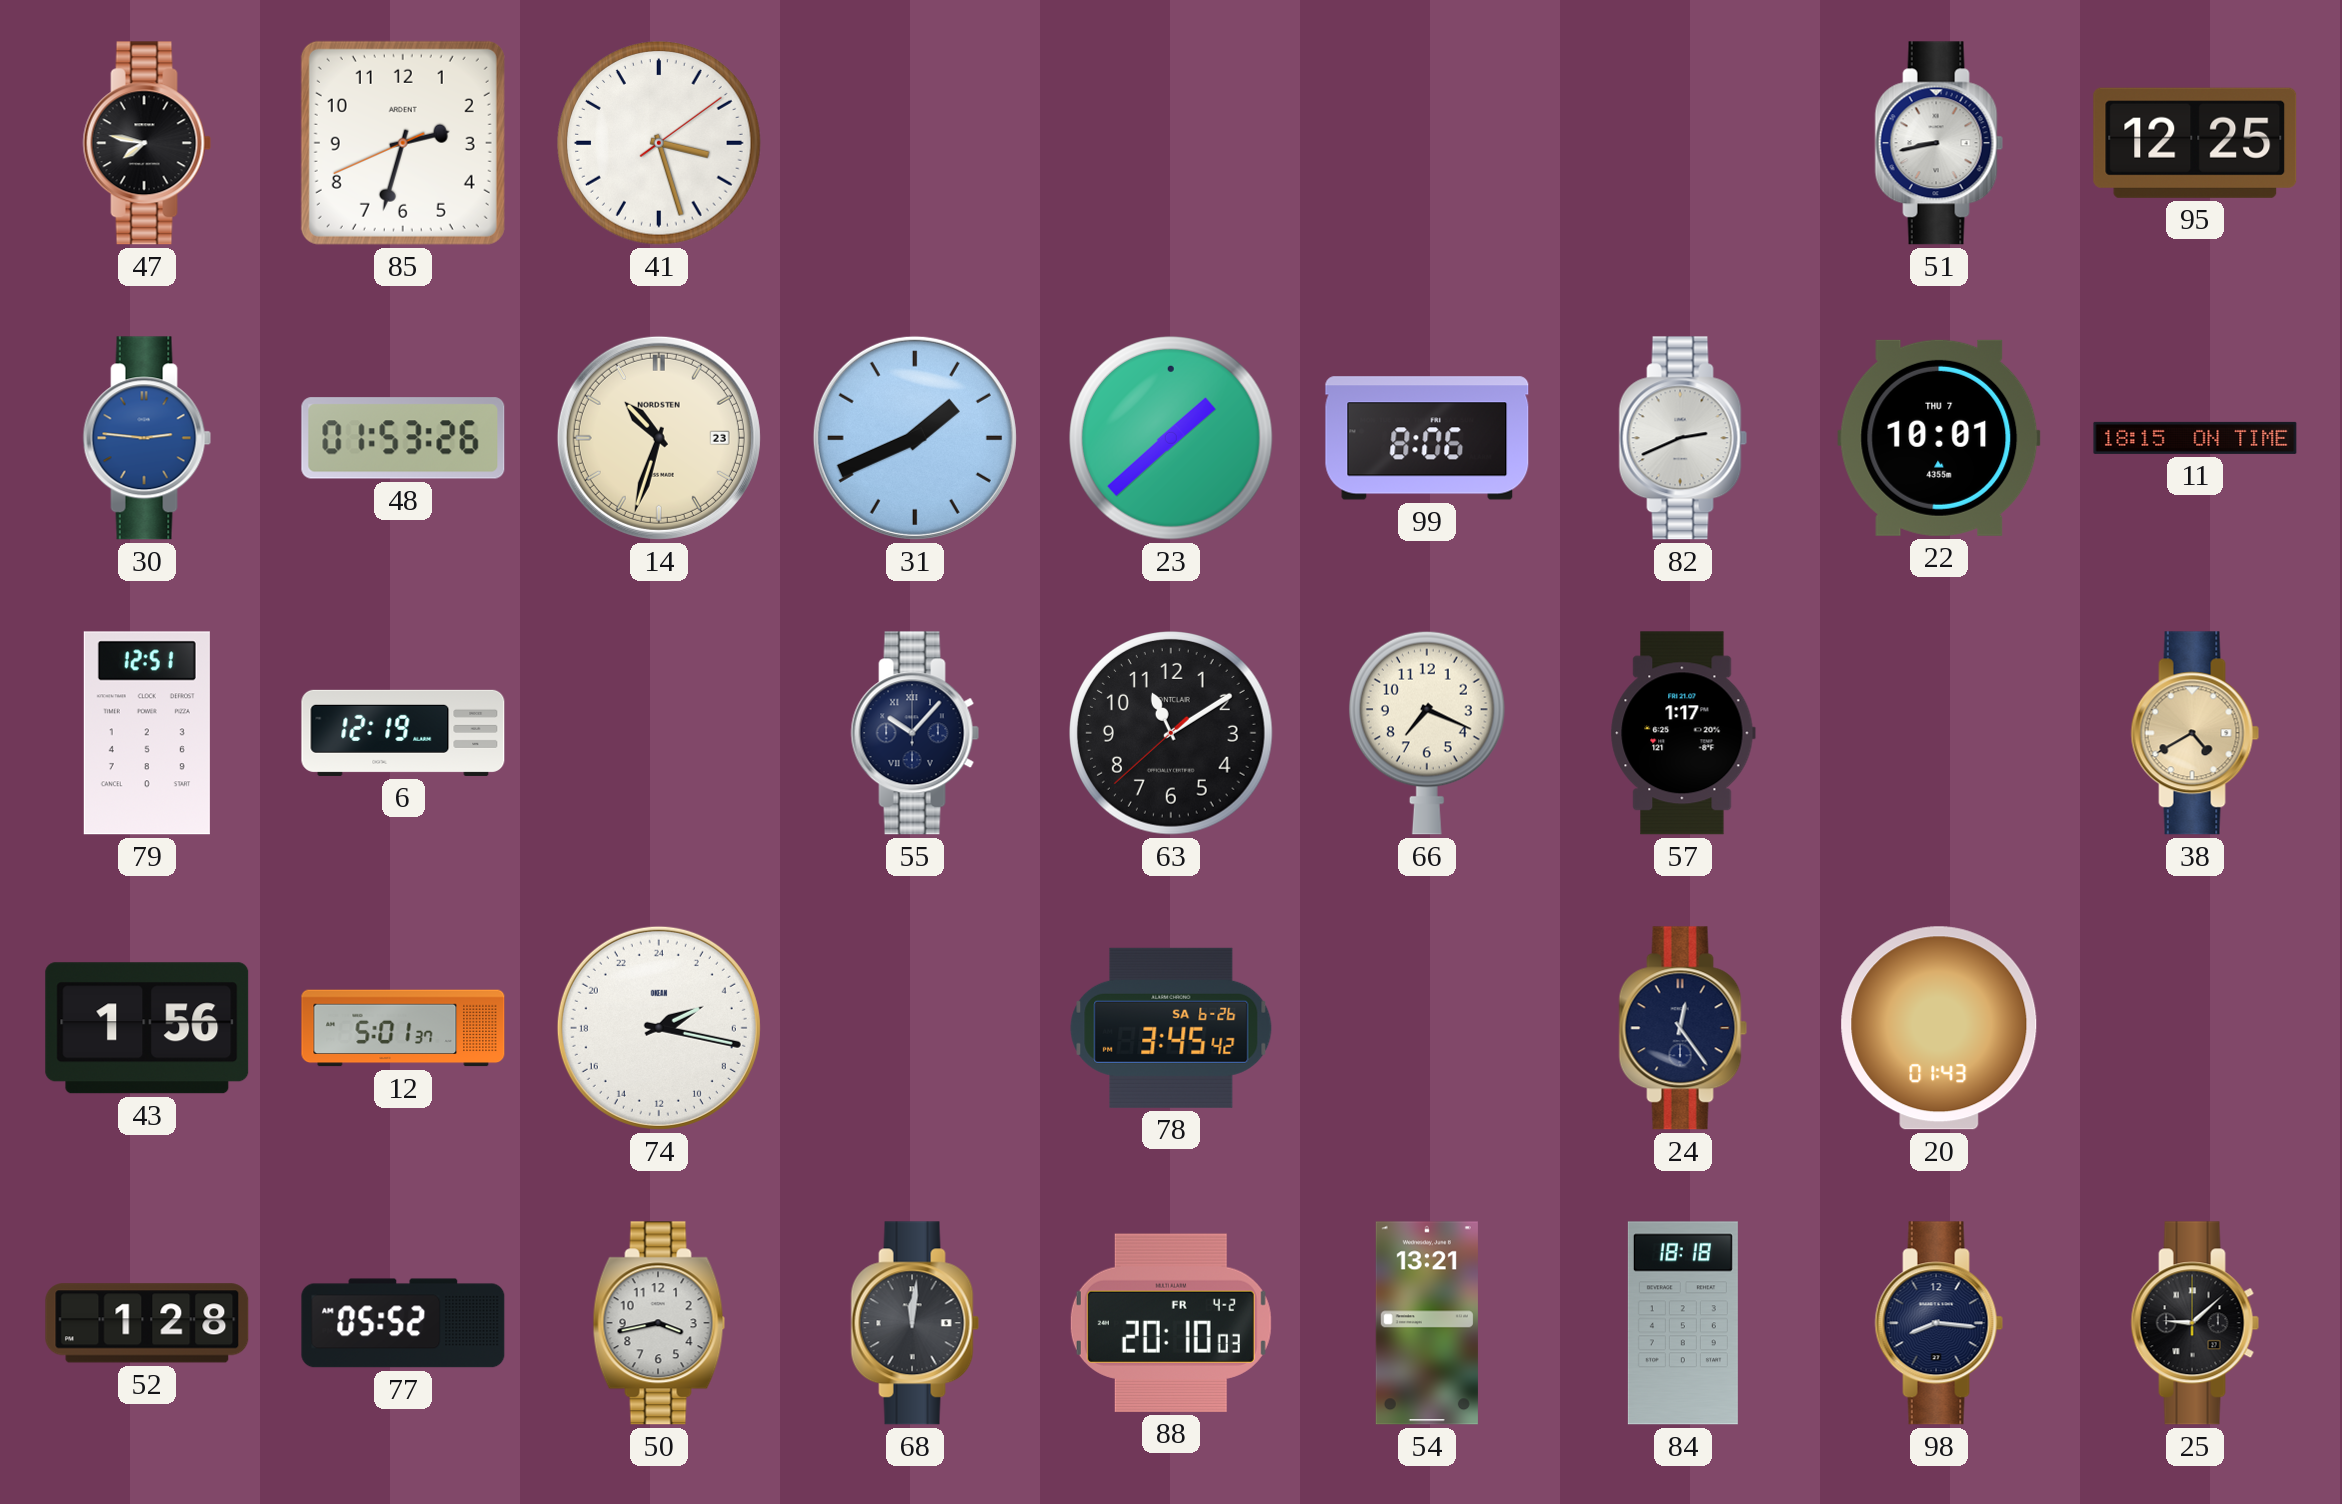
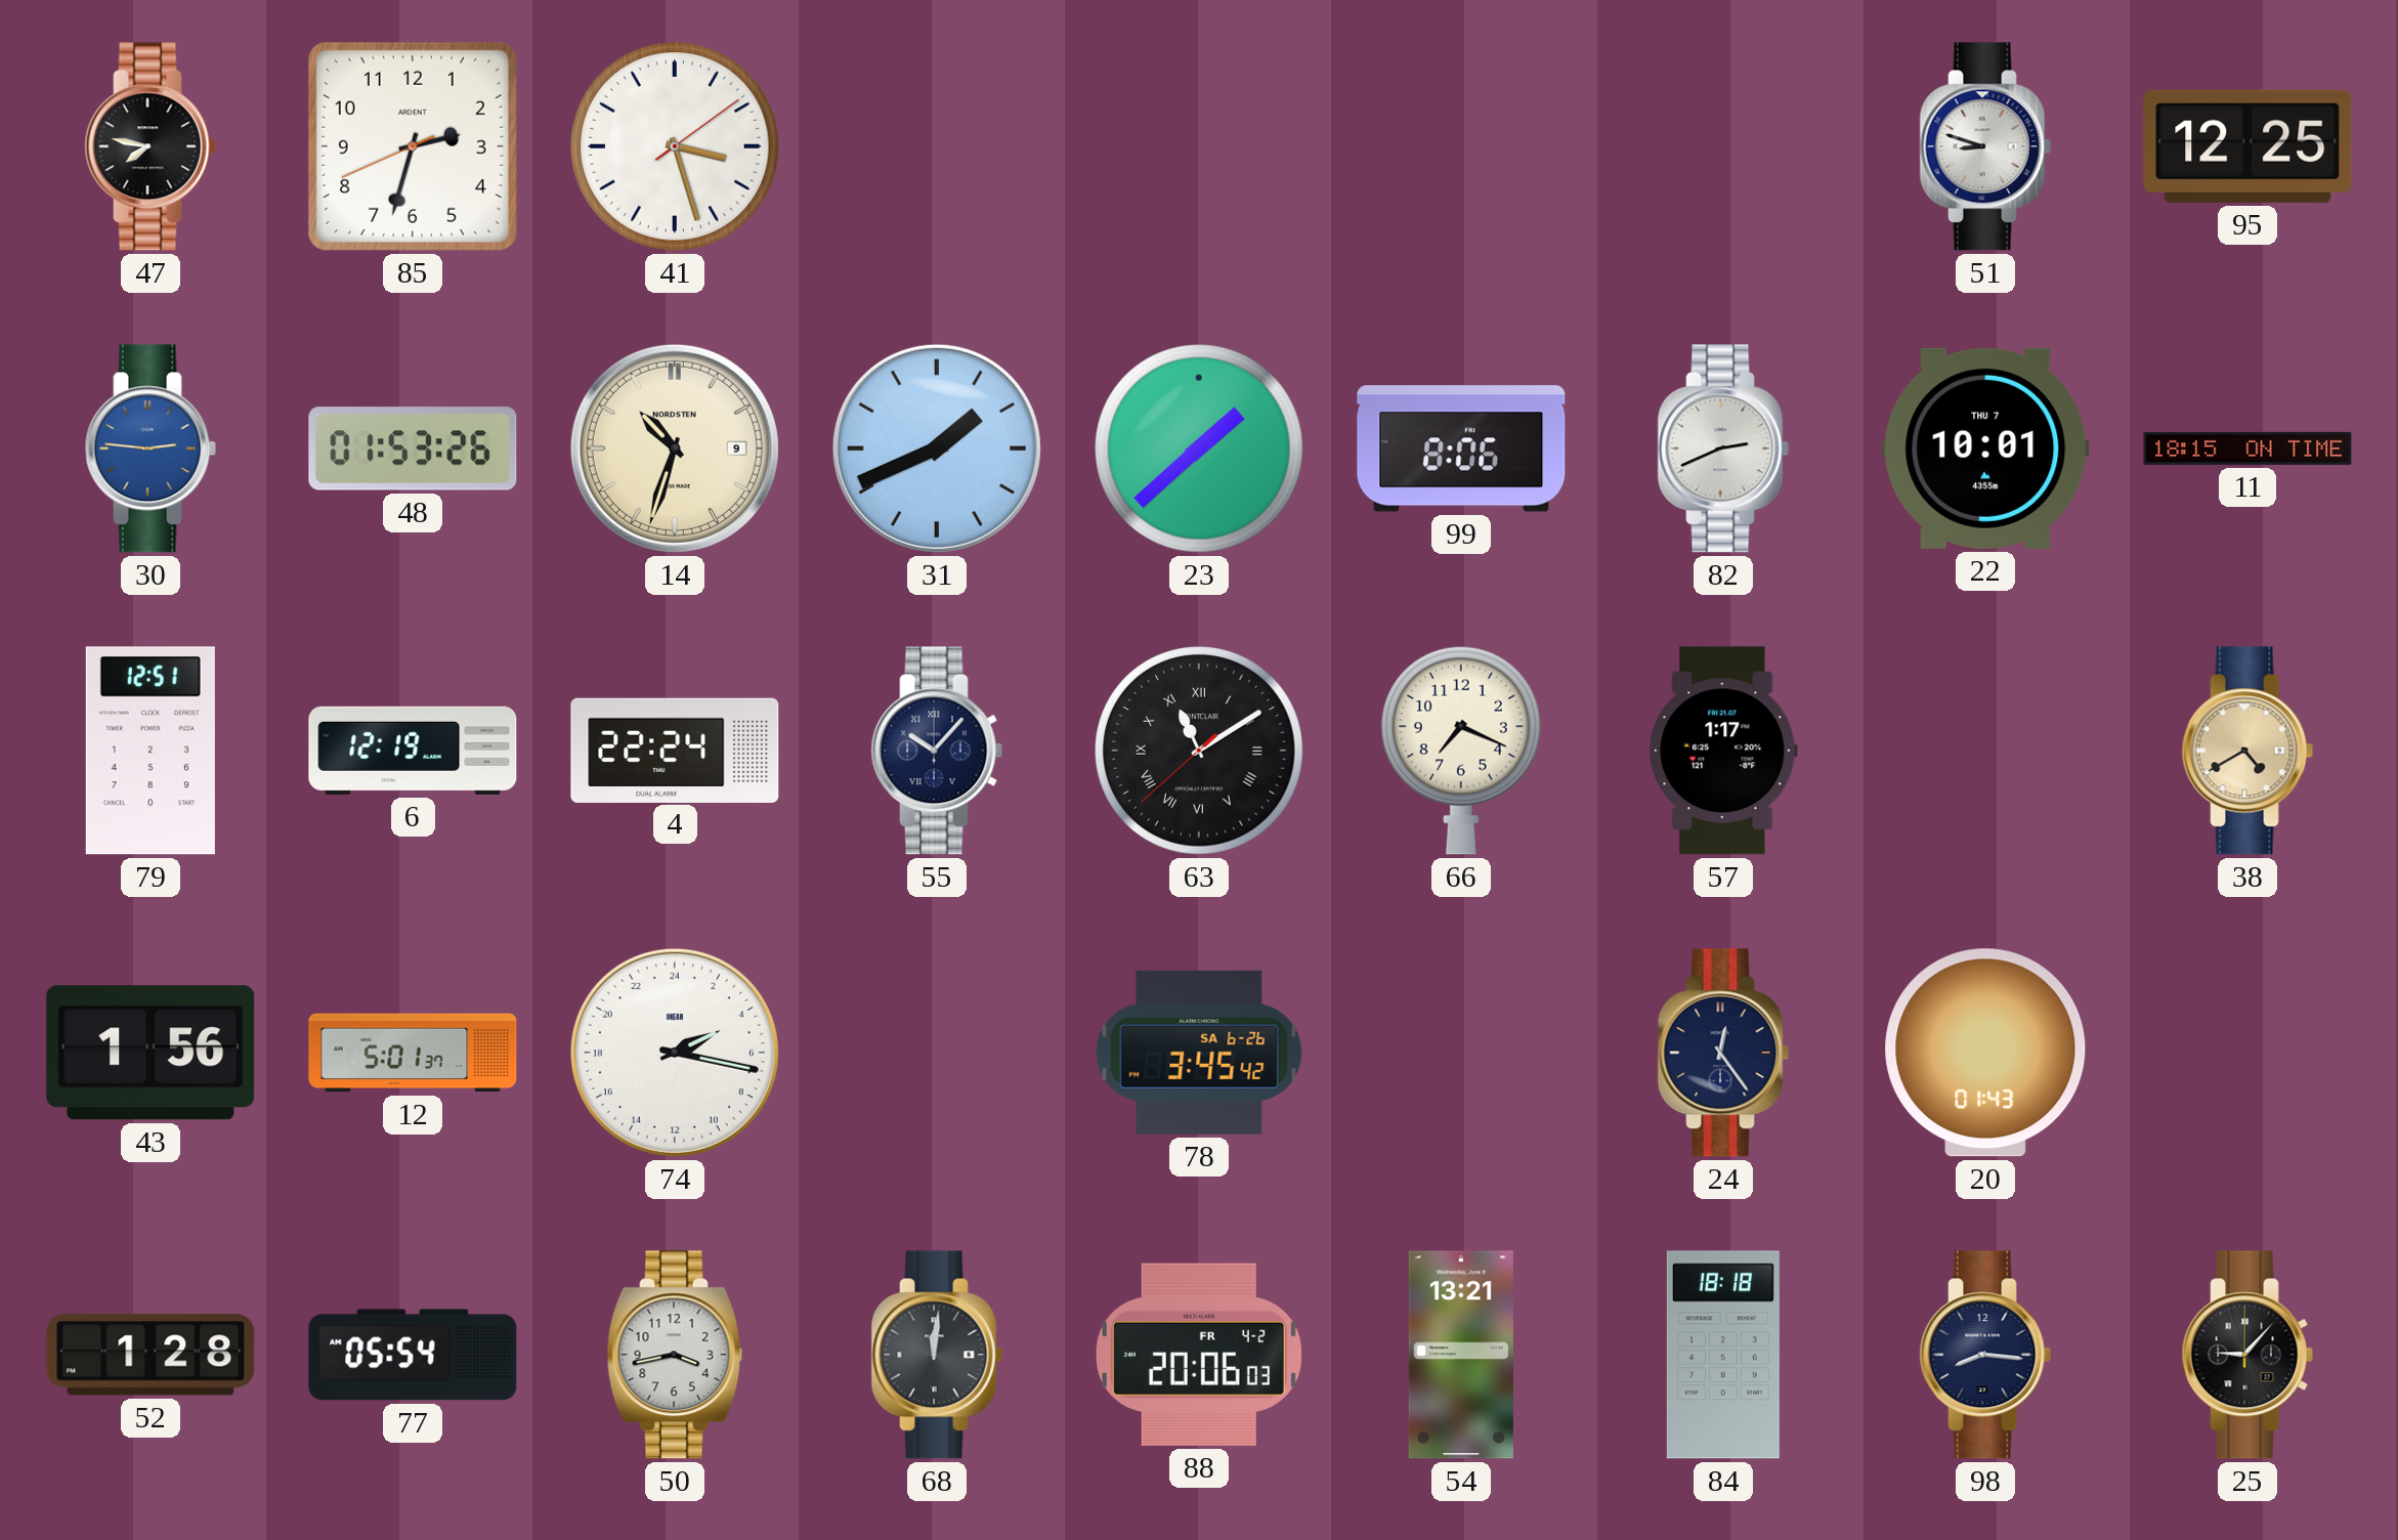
51: 8:43 -> 8:48
14 date: 23 -> 9
4: none -> 22:24
63 numerals: Arabic -> Roman
77: 05:52 -> 05:54
88: 20:10 -> 20:06
25: 9:08 -> 9:07
